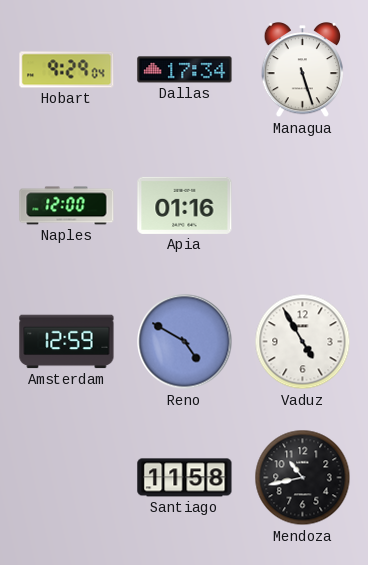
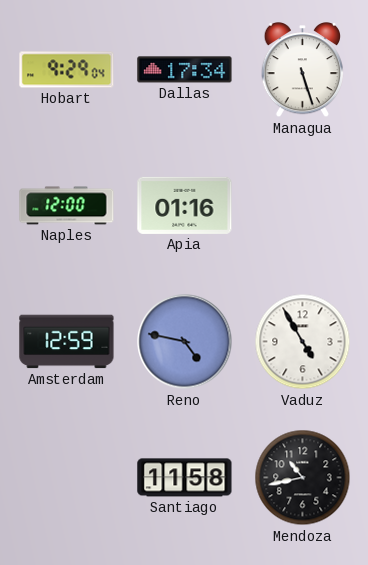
Reno: 4:50 -> 4:47
